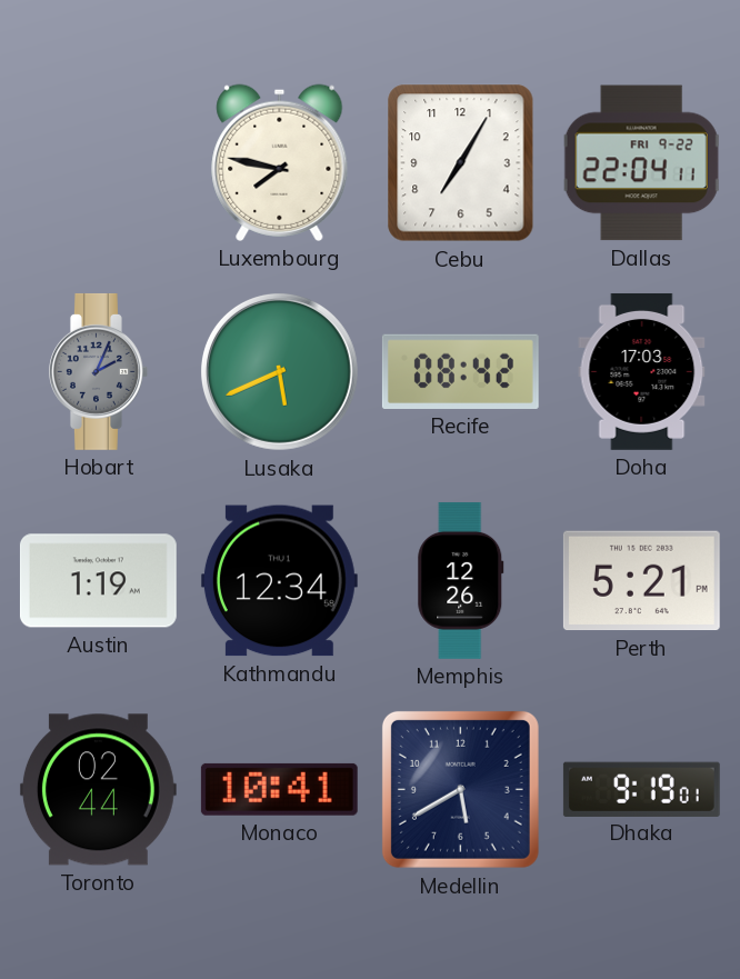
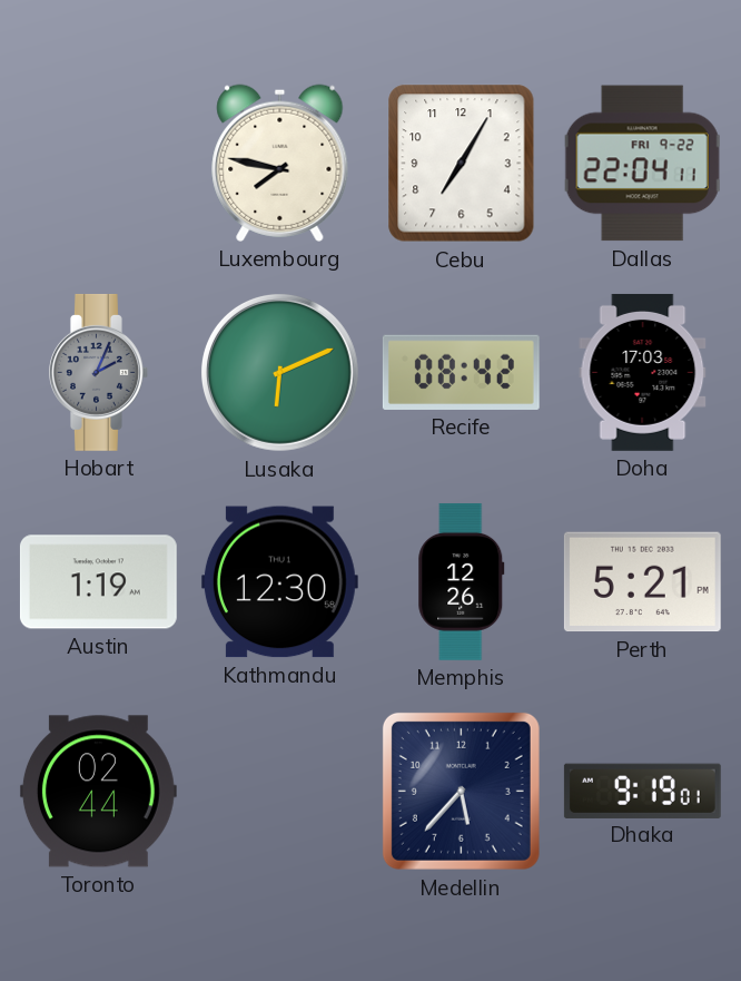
Lusaka: 5:41 -> 6:11
Kathmandu: 12:34 -> 12:30
Monaco: 10:41 -> none
Medellin: 5:40 -> 5:37
